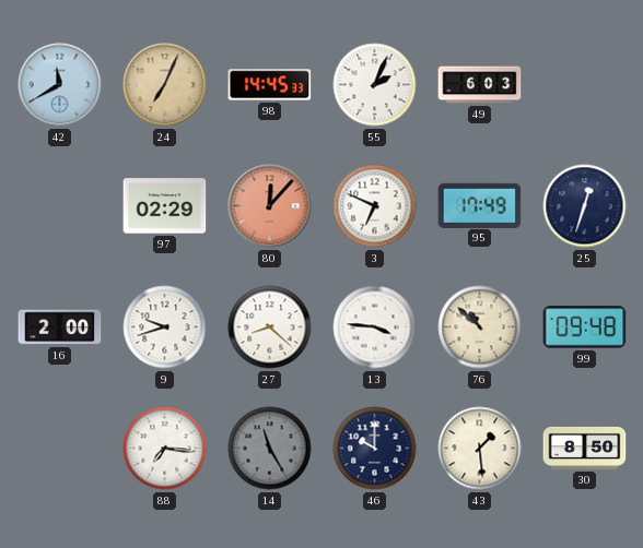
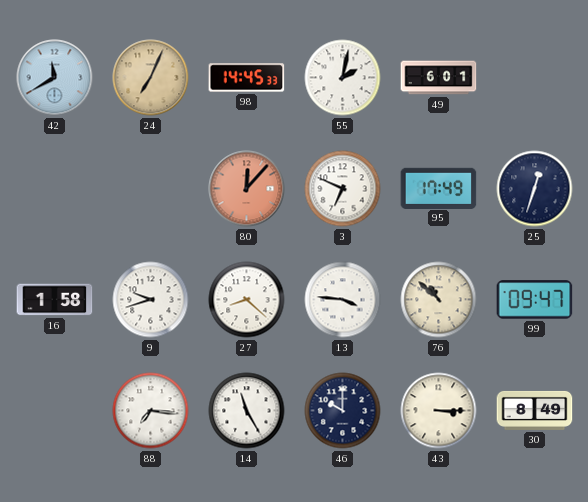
55: 2:04 -> 2:02
49: 6:03 -> 6:01
97: 02:29 -> none
16: 2:00 -> 1:58
99: 09:48 -> 09:47
14 dial: grey -> white
43: 1:29 -> 3:15
30: 8:50 -> 8:49
